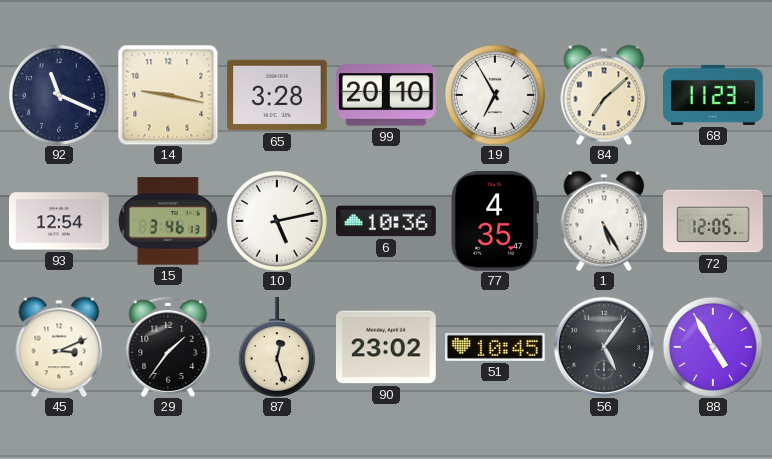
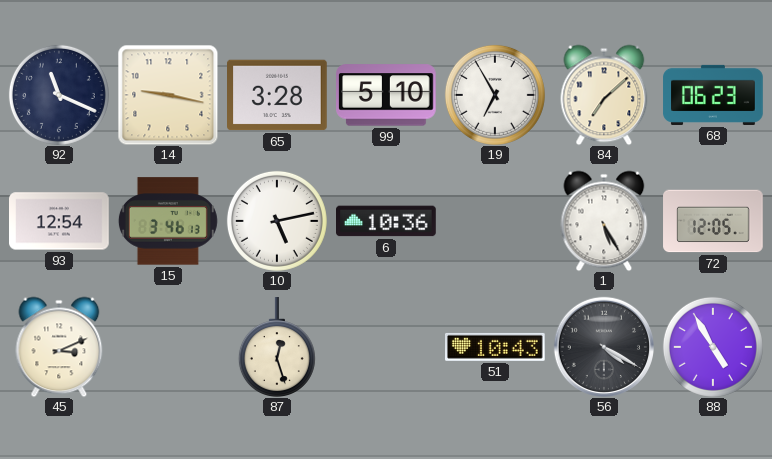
99: 20:10 -> 5:10
68: 11:23 -> 06:23
77: 4:35 -> none
29: 1:36 -> none
90: 23:02 -> none
51: 10:45 -> 10:43
56: 5:06 -> 4:20
